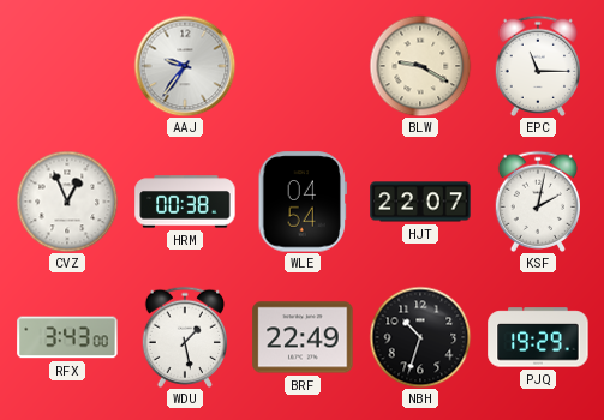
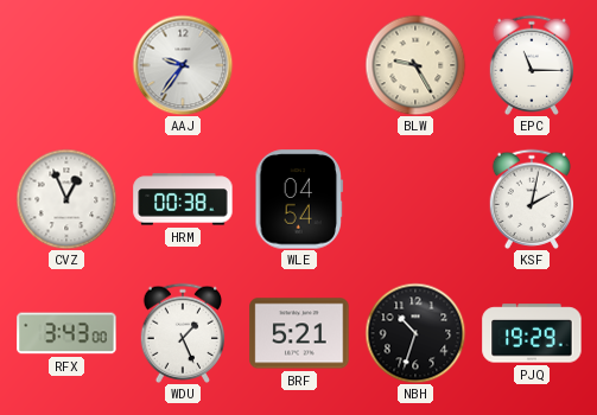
BLW: 9:20 -> 9:25
HJT: 22:07 -> none
WDU: 1:28 -> 1:26
BRF: 22:49 -> 5:21
